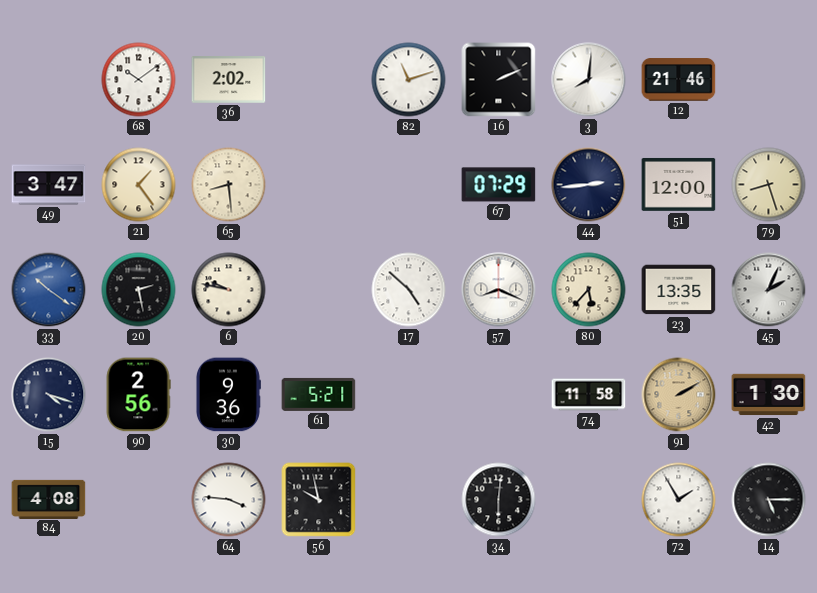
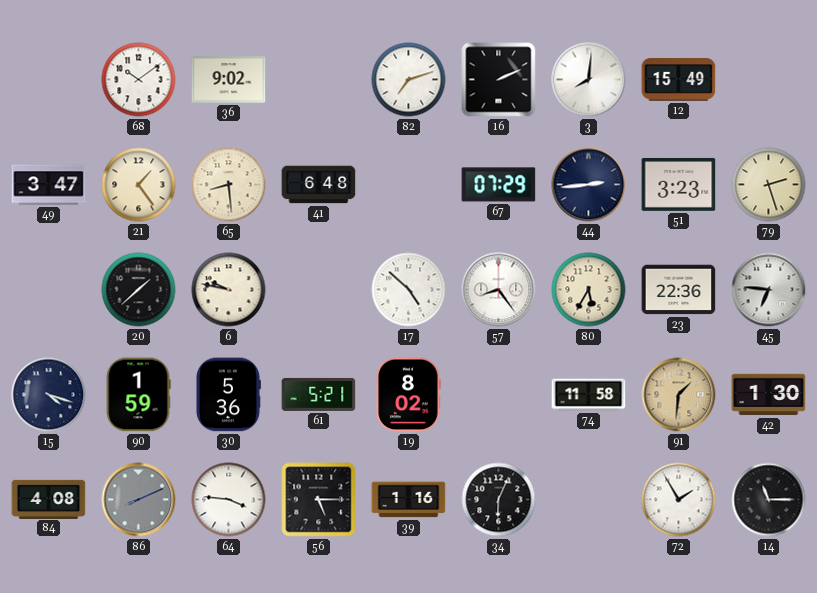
36: 2:02 -> 9:02
82: 11:12 -> 7:12
12: 21:46 -> 15:49
41: none -> 6:48
51: 12:00 -> 3:23
79: 8:27 -> 2:27
33: 10:21 -> none
20: 2:28 -> 1:38
57: 8:19 -> 8:24
80: 5:37 -> 5:35
23: 13:35 -> 22:36
45: 2:04 -> 6:46
90: 2:56 -> 1:59
30: 9:36 -> 5:36
19: none -> 8:02
91: 2:10 -> 1:31
86: none -> 8:11
56: 9:58 -> 5:15
39: none -> 1:16
34: 6:01 -> 6:04
14: 5:15 -> 11:15
